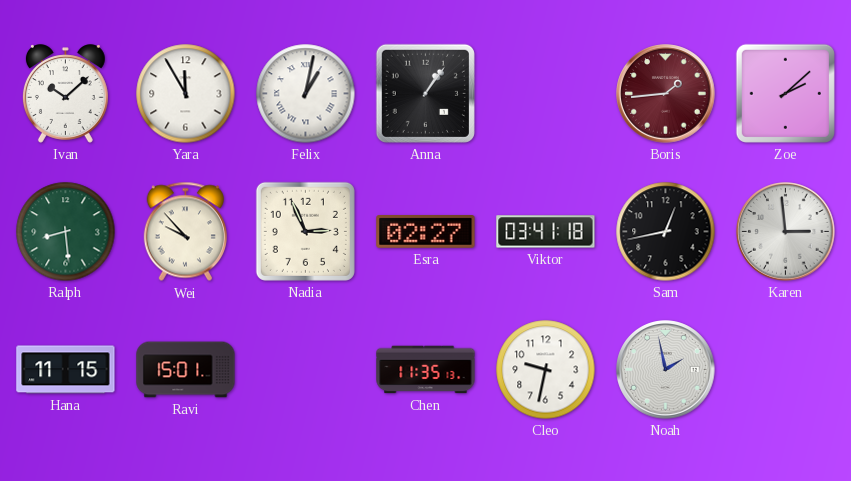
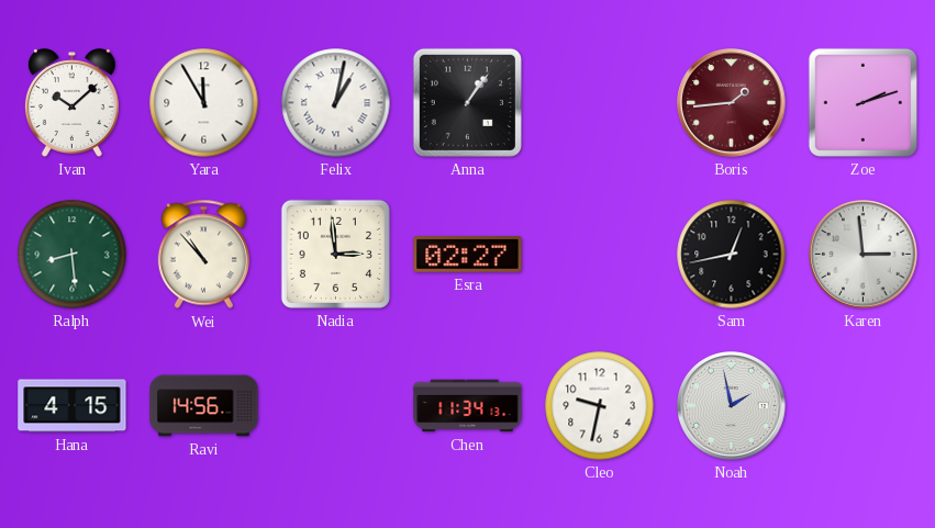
Zoe: 2:08 -> 2:12
Wei: 9:53 -> 10:53
Nadia: 2:56 -> 2:59
Viktor: 03:41 -> none
Hana: 11:15 -> 4:15
Ravi: 15:01 -> 14:56
Chen: 11:35 -> 11:34
